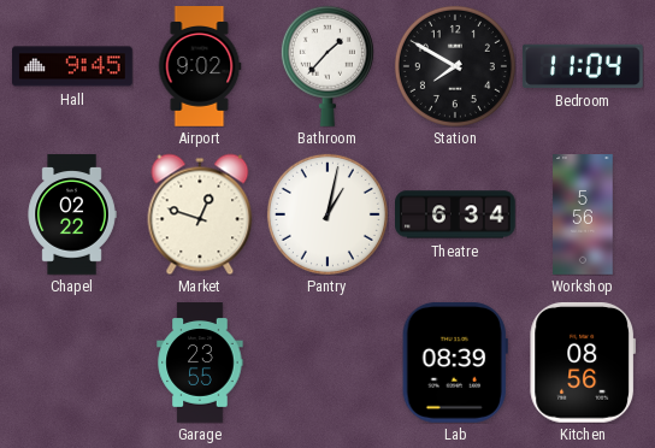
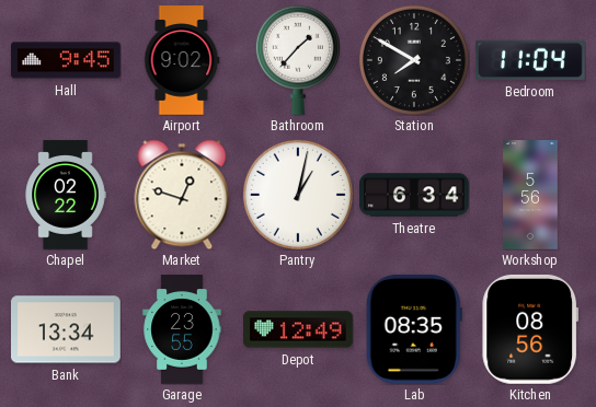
Bank: none -> 13:34
Depot: none -> 12:49
Lab: 08:39 -> 08:35
